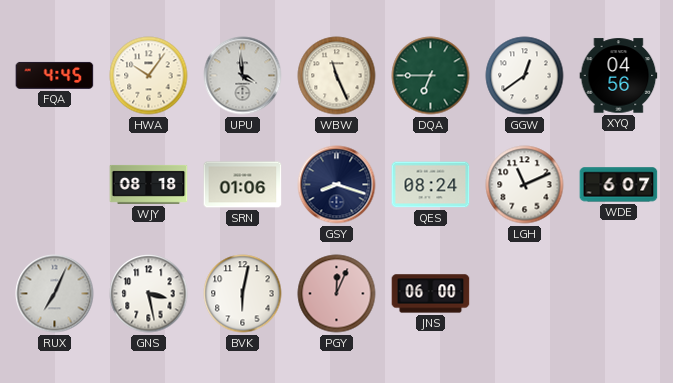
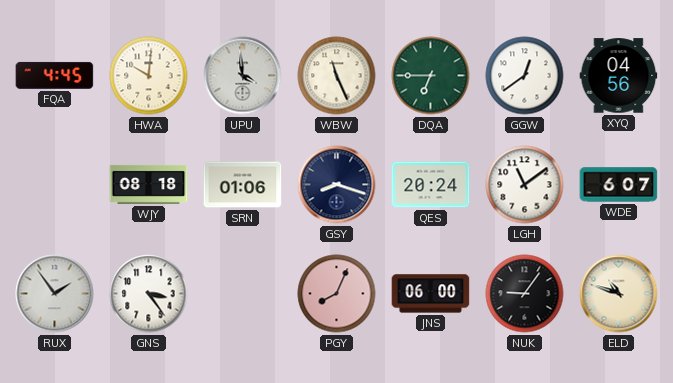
HWA: 10:06 -> 10:01
QES: 08:24 -> 20:24
LGH: 11:11 -> 11:09
RUX: 7:04 -> 1:54
GNS: 3:28 -> 3:24
BVK: 6:02 -> none
PGY: 12:04 -> 8:04
NUK: none -> 9:06
ELD: none -> 10:48
